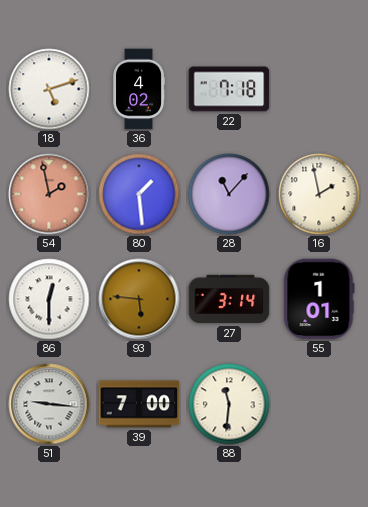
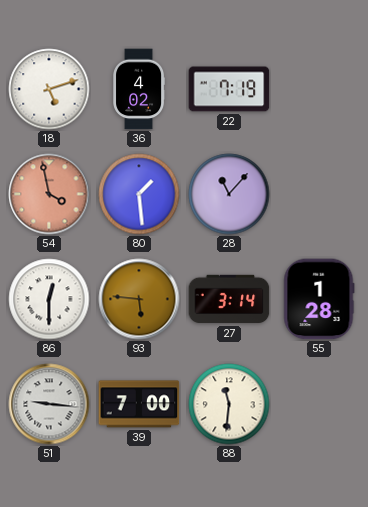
22: 7:18 -> 7:19
54: 1:58 -> 3:58
16: 1:58 -> none
55: 1:01 -> 1:28
